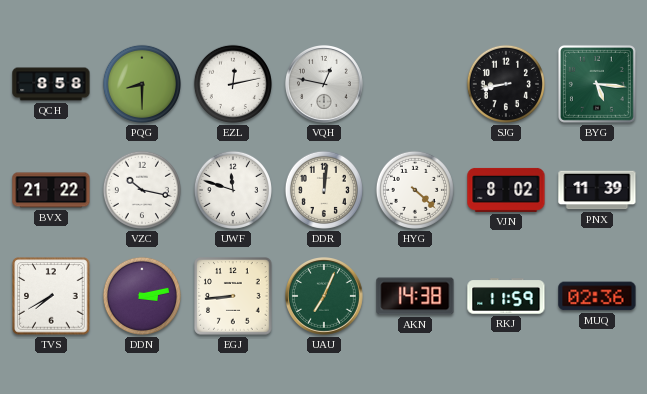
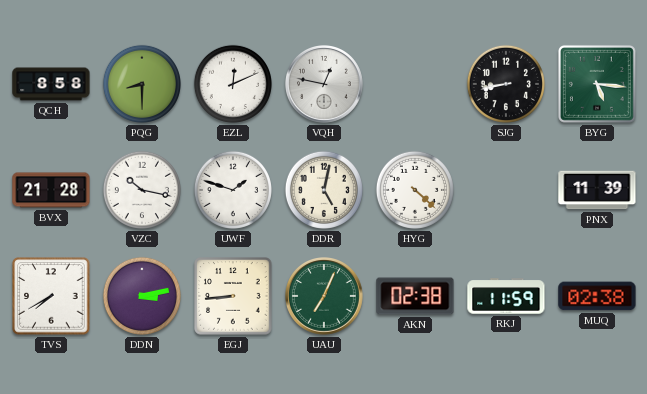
EZL: 12:13 -> 12:11
BVX: 21:22 -> 21:28
UWF: 11:48 -> 1:48
DDR: 12:01 -> 5:02
VJN: 8:02 -> none
AKN: 14:38 -> 02:38
MUQ: 02:36 -> 02:38
